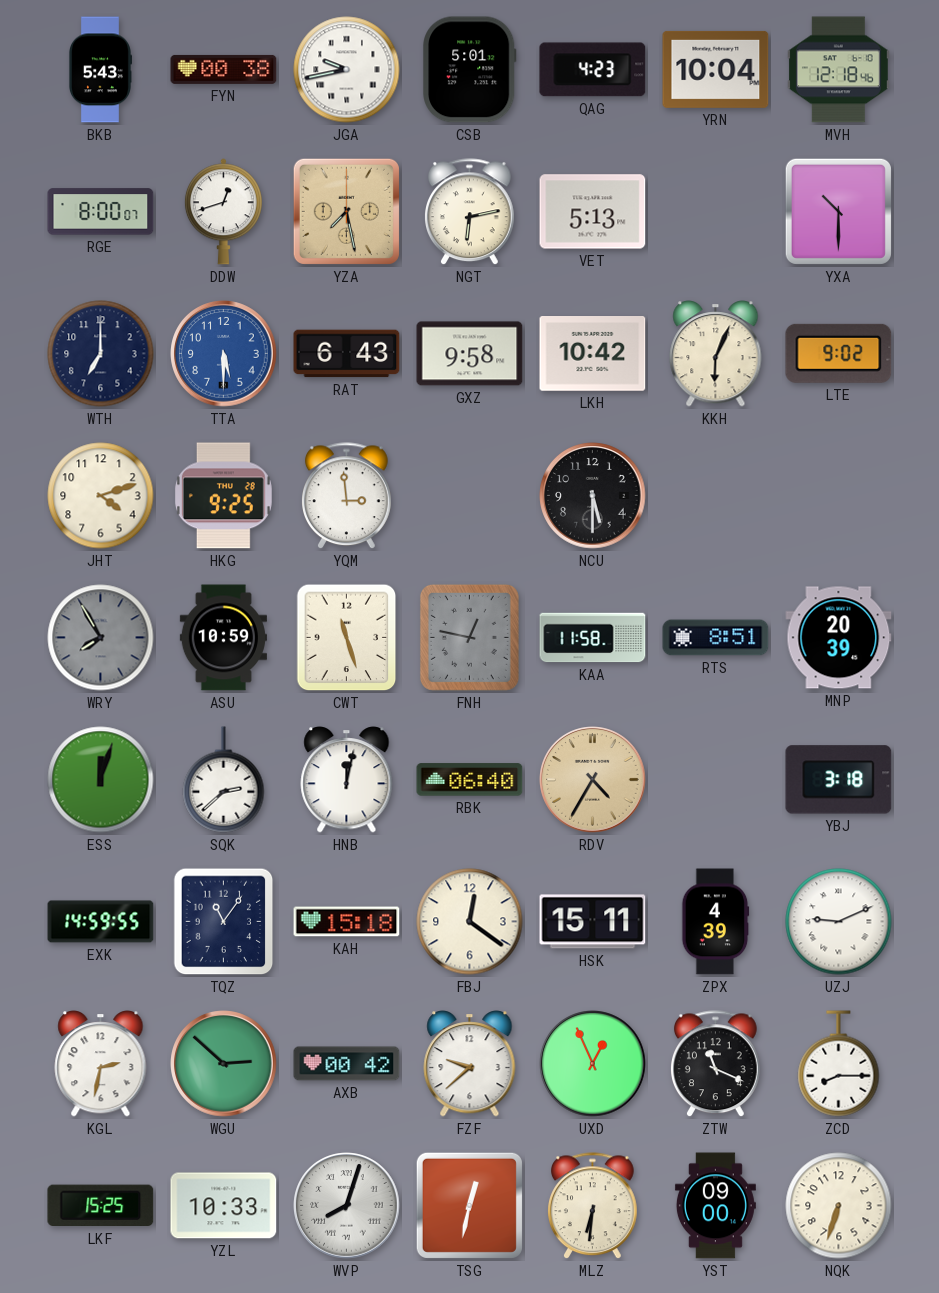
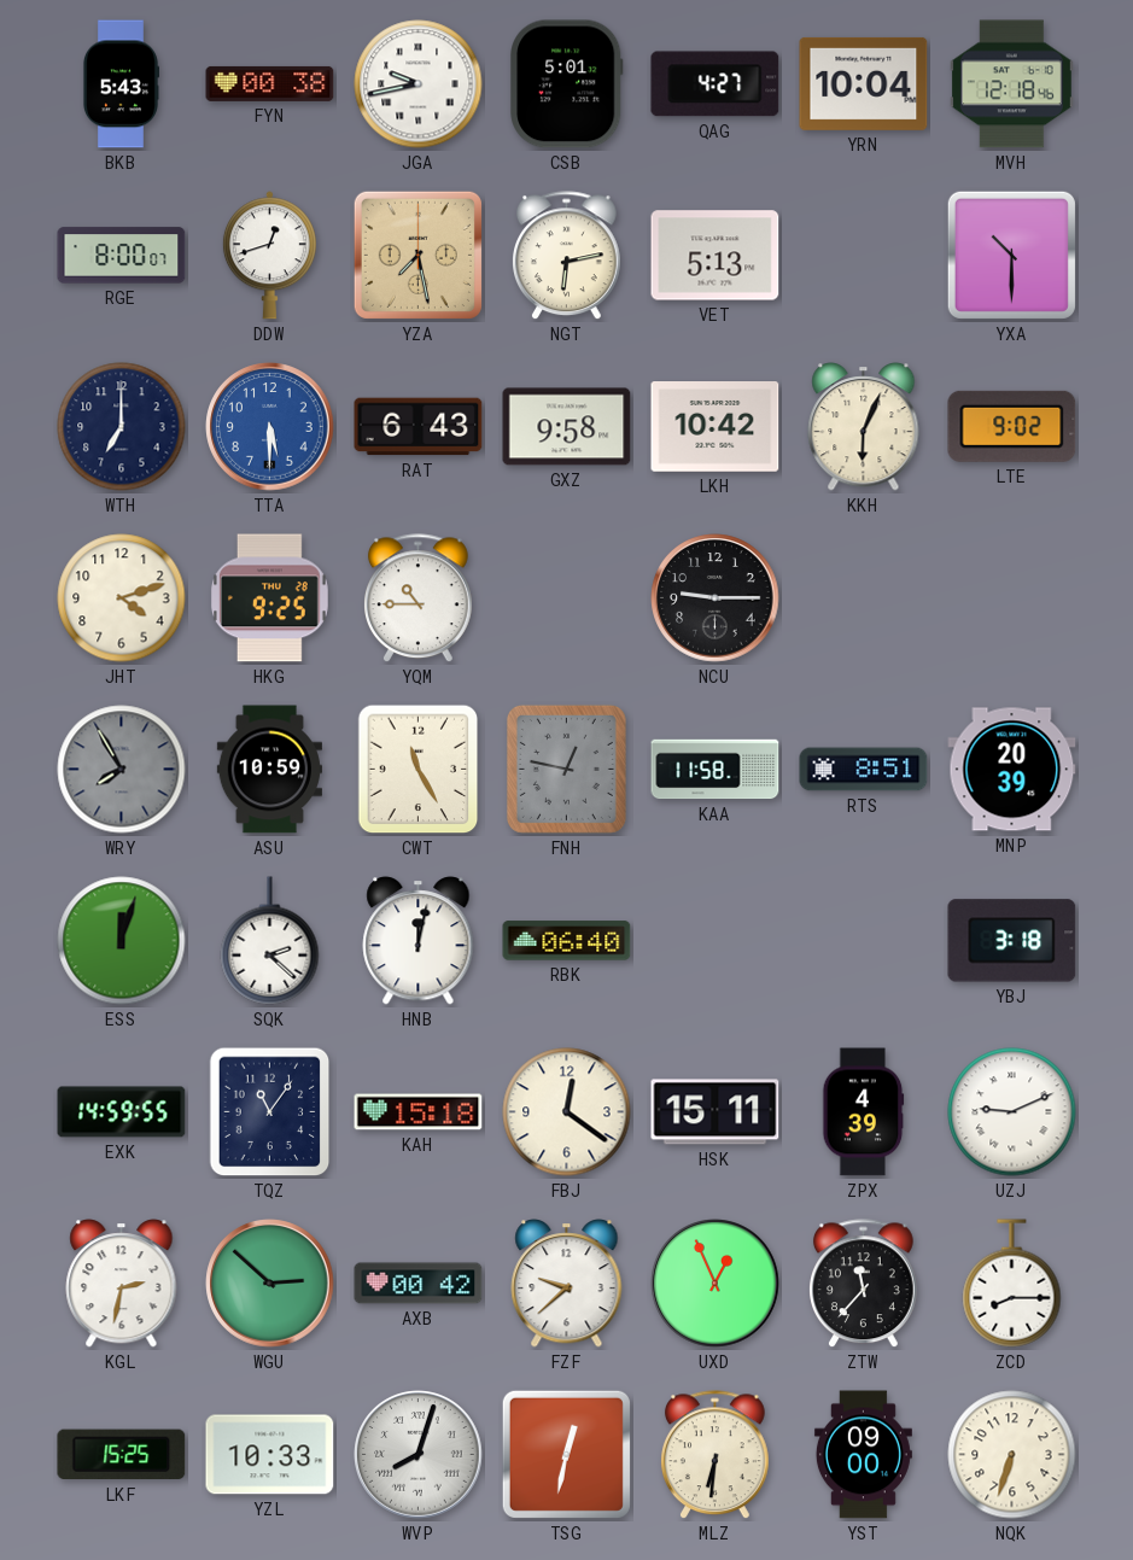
QAG: 4:23 -> 4:27
YQM: 2:59 -> 10:45
NCU: 5:30 -> 9:15
CWT: 11:27 -> 11:25
SQK: 2:38 -> 2:22
RDV: 4:35 -> none
ZTW: 11:19 -> 11:37
